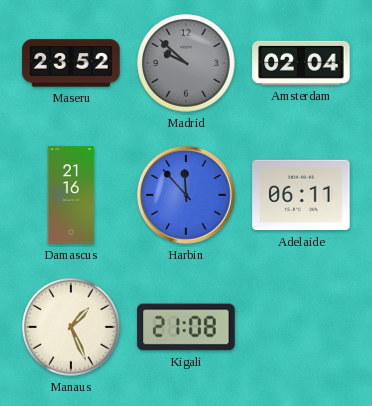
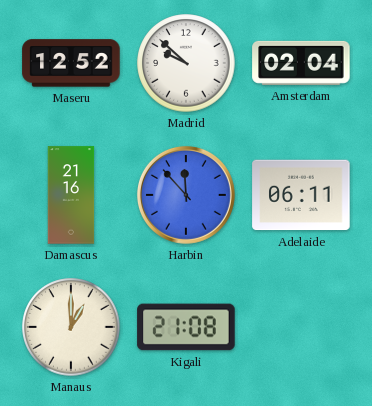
Maseru: 23:52 -> 12:52
Madrid dial: grey -> white
Manaus: 1:26 -> 1:00
